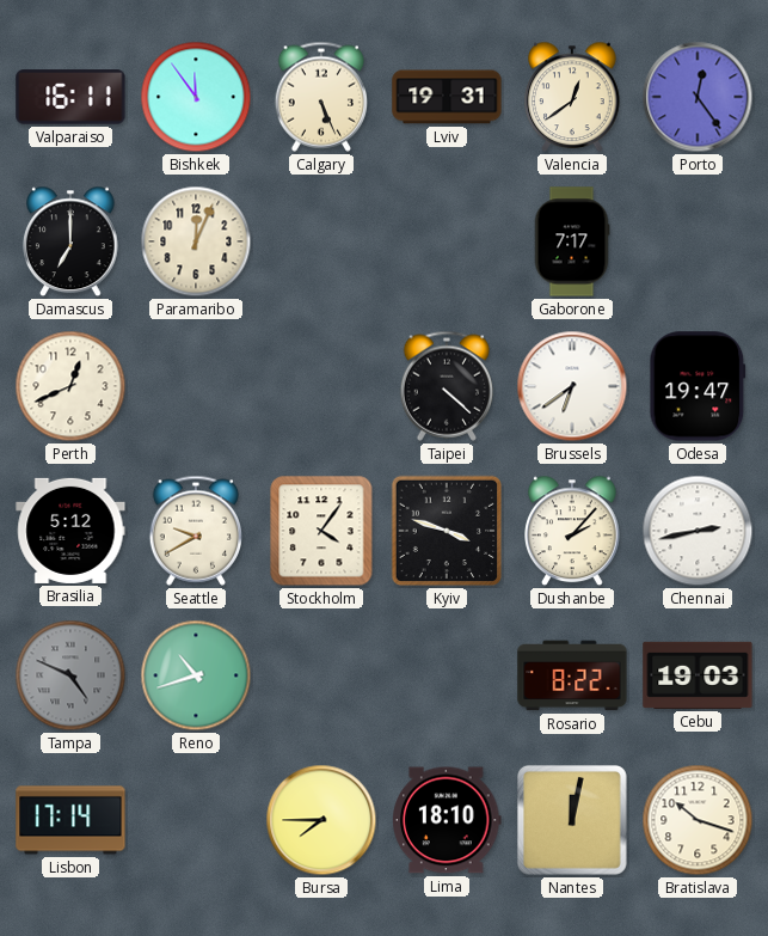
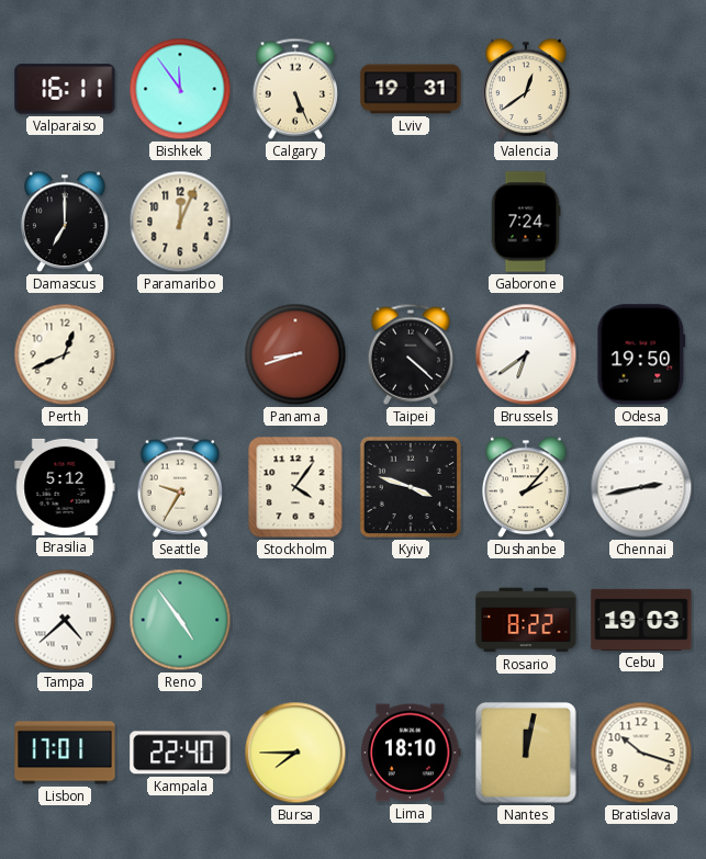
Porto: 12:24 -> none
Gaborone: 7:17 -> 7:24
Panama: none -> 8:42
Odesa: 19:47 -> 19:50
Seattle: 9:40 -> 9:35
Tampa: 4:49 -> 4:38
Tampa dial: grey -> white
Reno: 10:42 -> 4:54
Lisbon: 17:14 -> 17:01
Kampala: none -> 22:40
